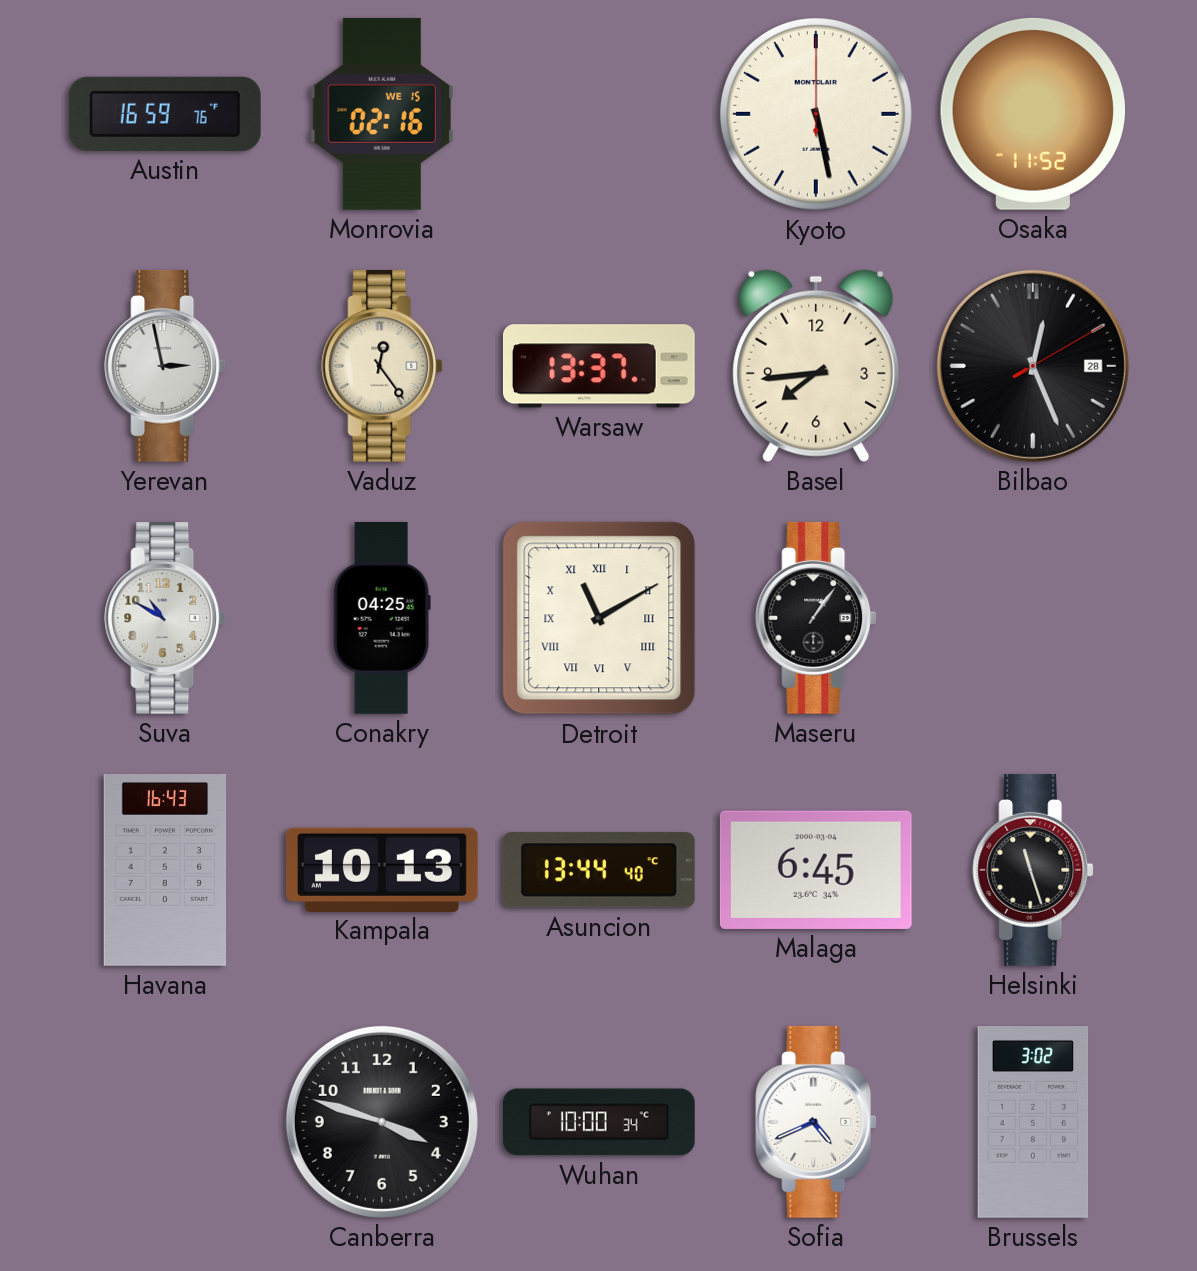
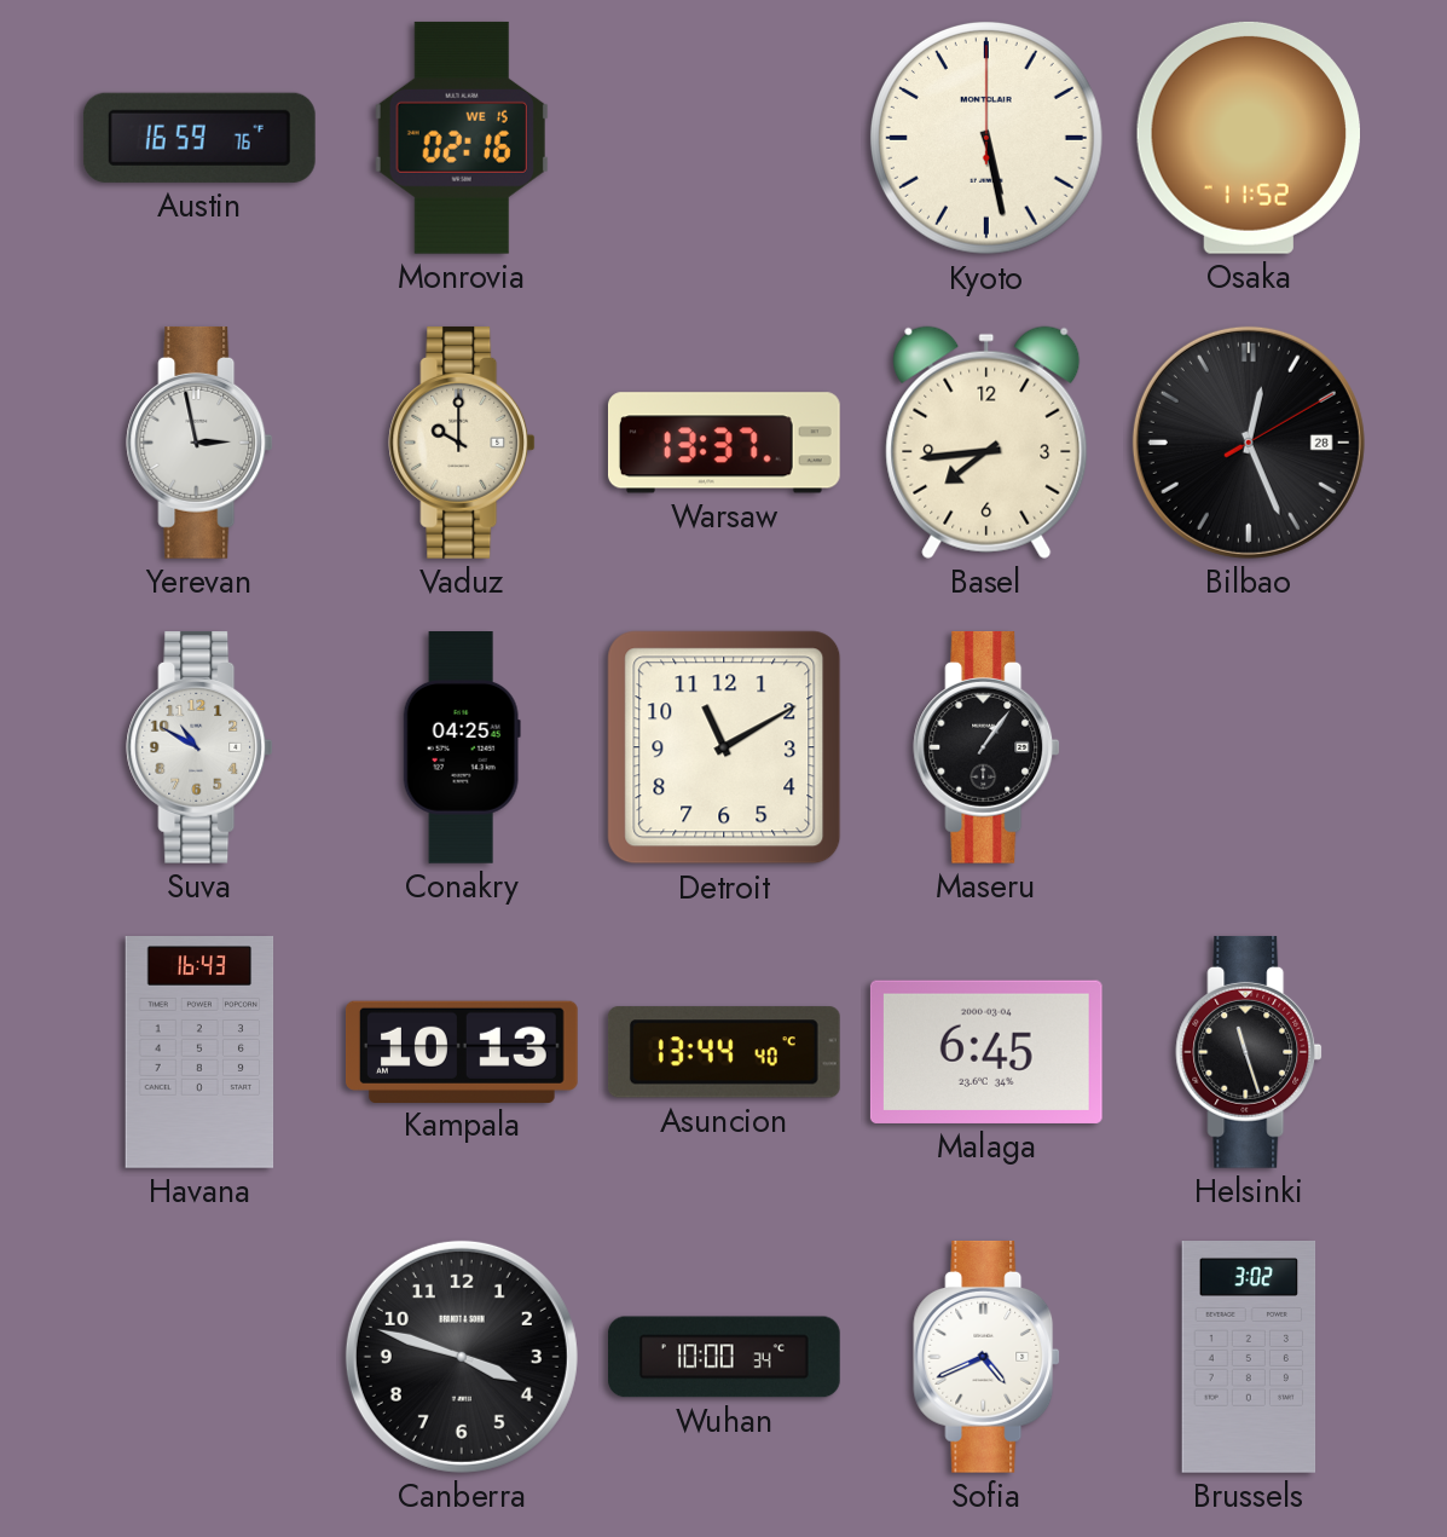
Vaduz: 12:24 -> 10:00
Detroit numerals: Roman -> Arabic
